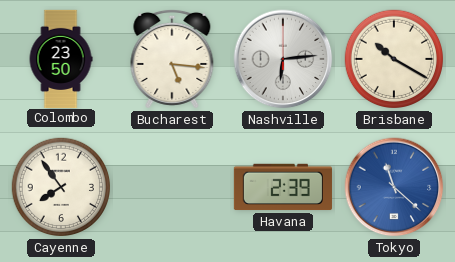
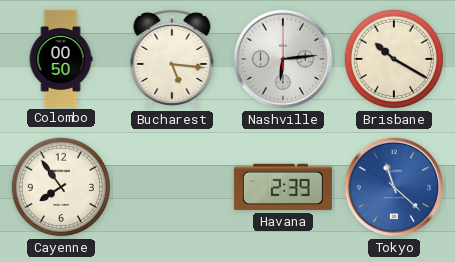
Colombo: 23:50 -> 00:50
